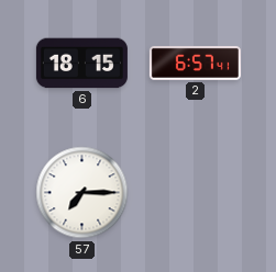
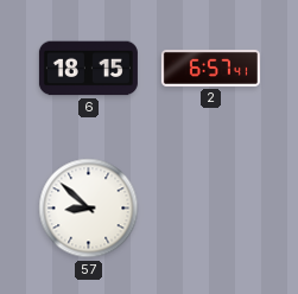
57: 7:15 -> 8:52
